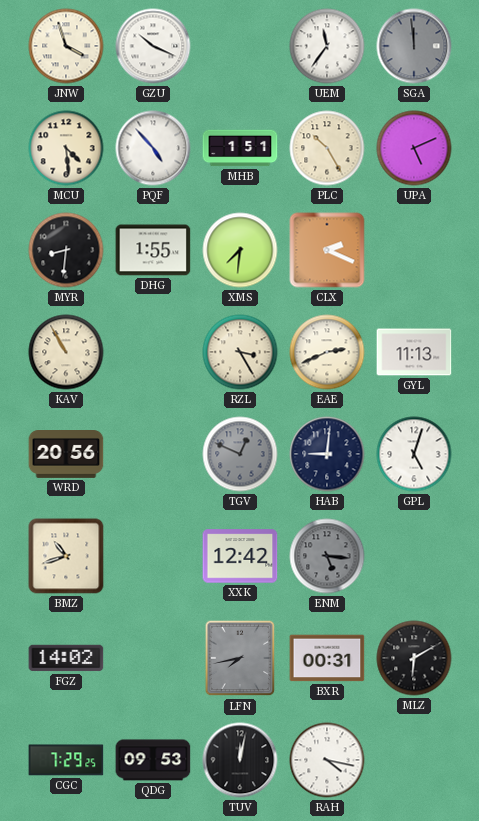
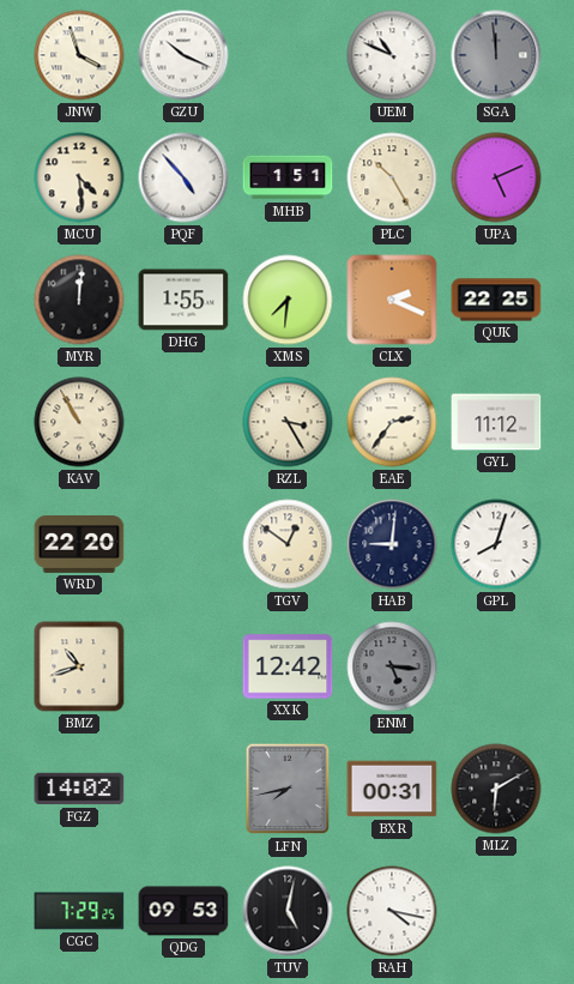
UEM: 11:36 -> 10:49
MYR: 8:31 -> 12:01
QUK: none -> 22:25
EAE: 2:41 -> 2:36
GYL: 11:13 -> 11:12
WRD: 20:56 -> 22:20
TGV: 12:49 -> 12:51
TGV dial: grey -> cream
GPL: 5:03 -> 8:03
TUV: 12:02 -> 5:02
